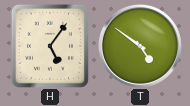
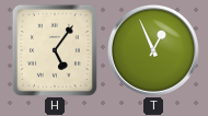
T: 4:51 -> 12:56
